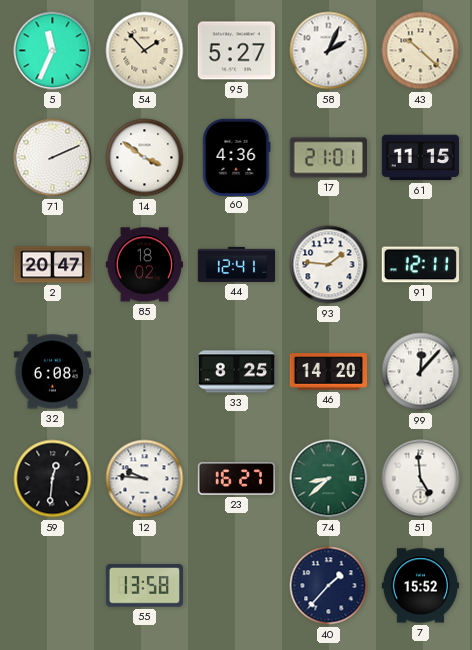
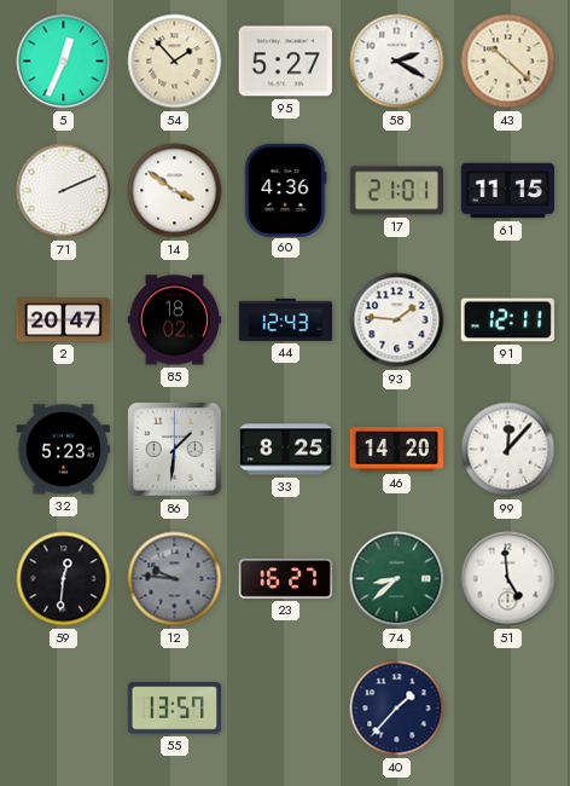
5: 11:34 -> 12:34
58: 2:04 -> 2:20
44: 12:41 -> 12:43
32: 6:08 -> 5:23
86: none -> 1:31
12 dial: white -> grey
55: 13:58 -> 13:57
7: 15:52 -> none
